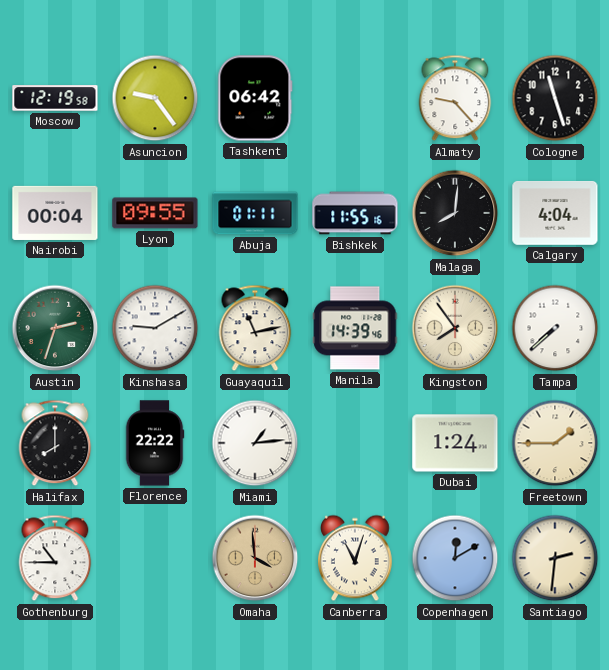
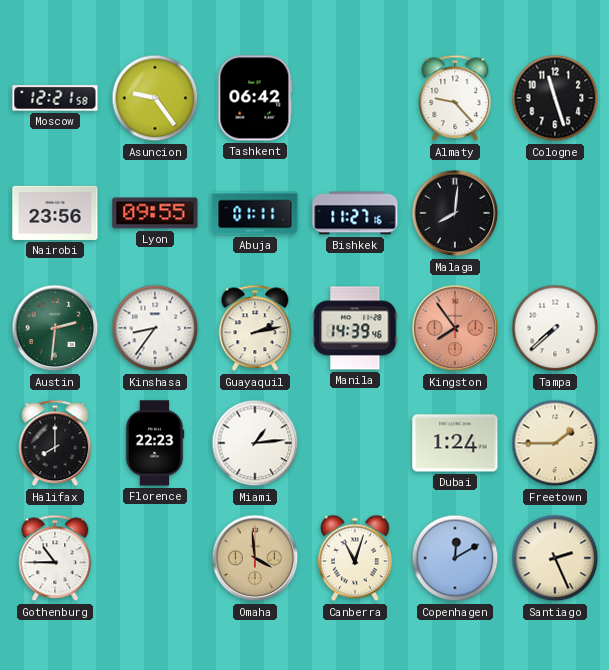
Moscow: 12:19 -> 12:21
Nairobi: 00:04 -> 23:56
Bishkek: 11:55 -> 11:27
Calgary: 4:04 -> none
Austin: 2:33 -> 2:31
Kinshasa: 9:10 -> 8:36
Guayaquil: 11:13 -> 2:13
Kingston dial: cream -> salmon
Florence: 22:22 -> 22:23
Santiago: 2:31 -> 2:26
